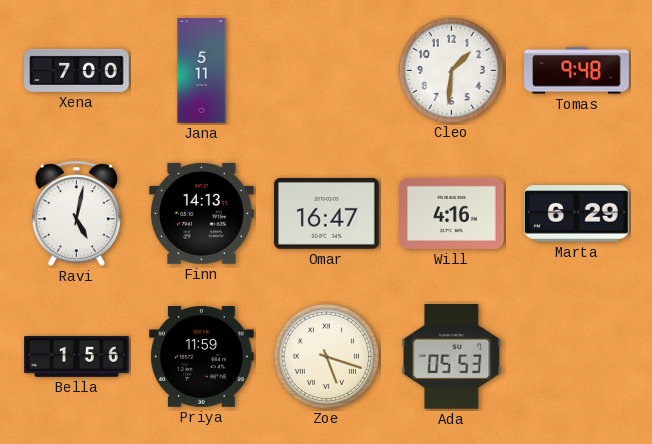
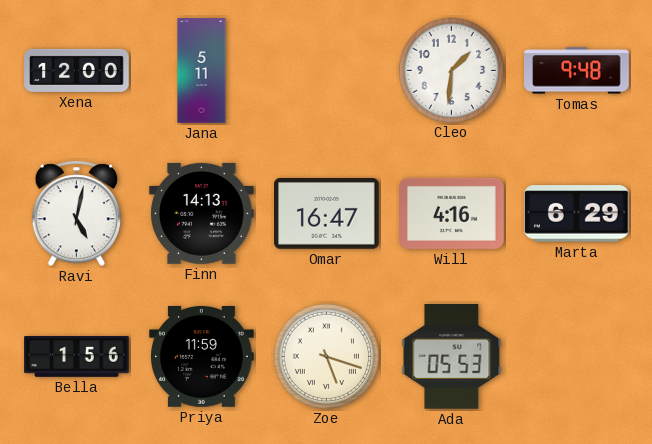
Xena: 7:00 -> 12:00
